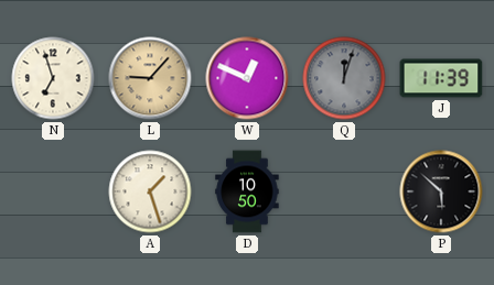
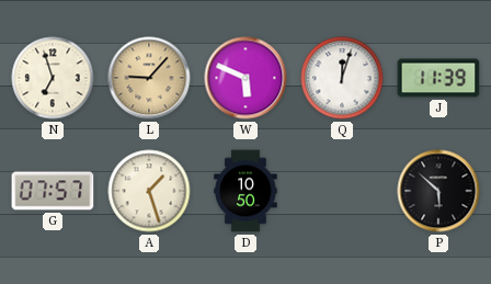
W: 12:49 -> 5:49
Q dial: grey -> white
G: none -> 07:57
